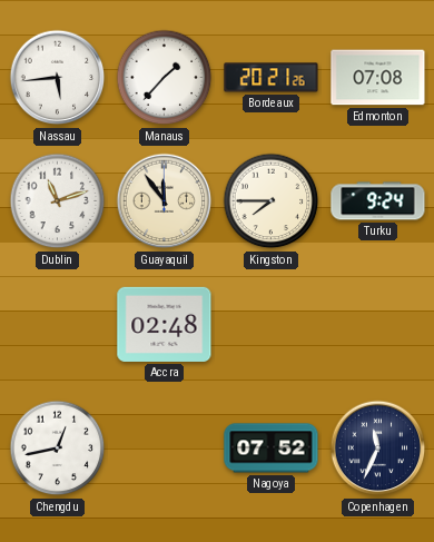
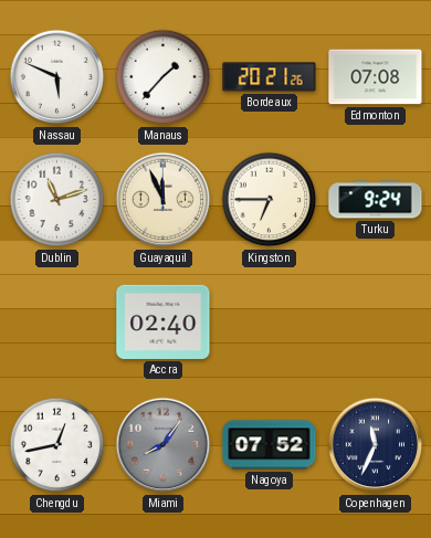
Nassau: 5:44 -> 5:49
Guayaquil: 11:54 -> 11:56
Kingston: 7:45 -> 6:45
Accra: 02:48 -> 02:40
Miami: none -> 8:06
